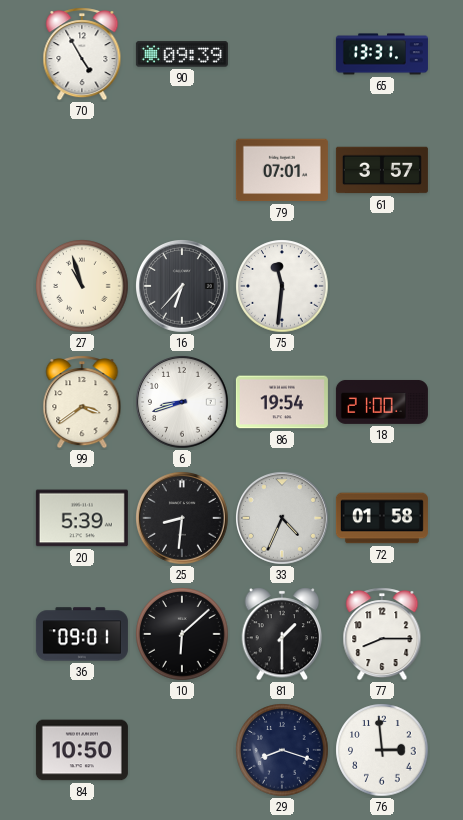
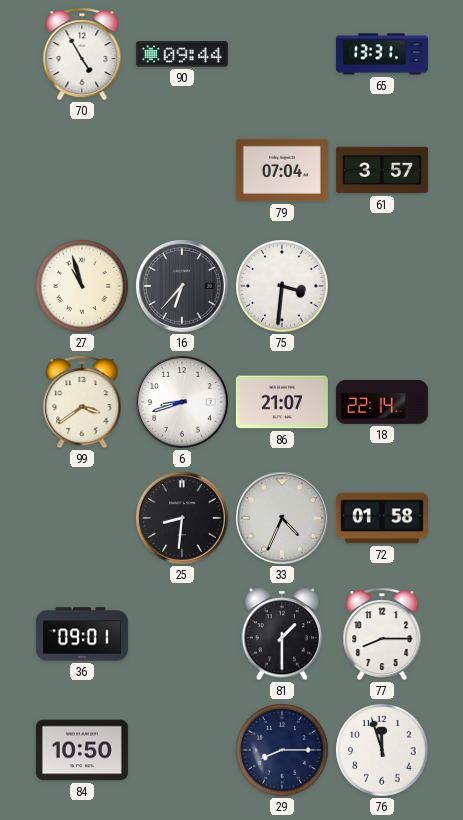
90: 09:39 -> 09:44
79: 07:01 -> 07:04
75: 11:31 -> 3:31
86: 19:54 -> 21:07
18: 21:00 -> 22:14
20: 5:39 -> none
10: 6:08 -> none
29: 8:18 -> 8:15
76: 2:59 -> 11:57
